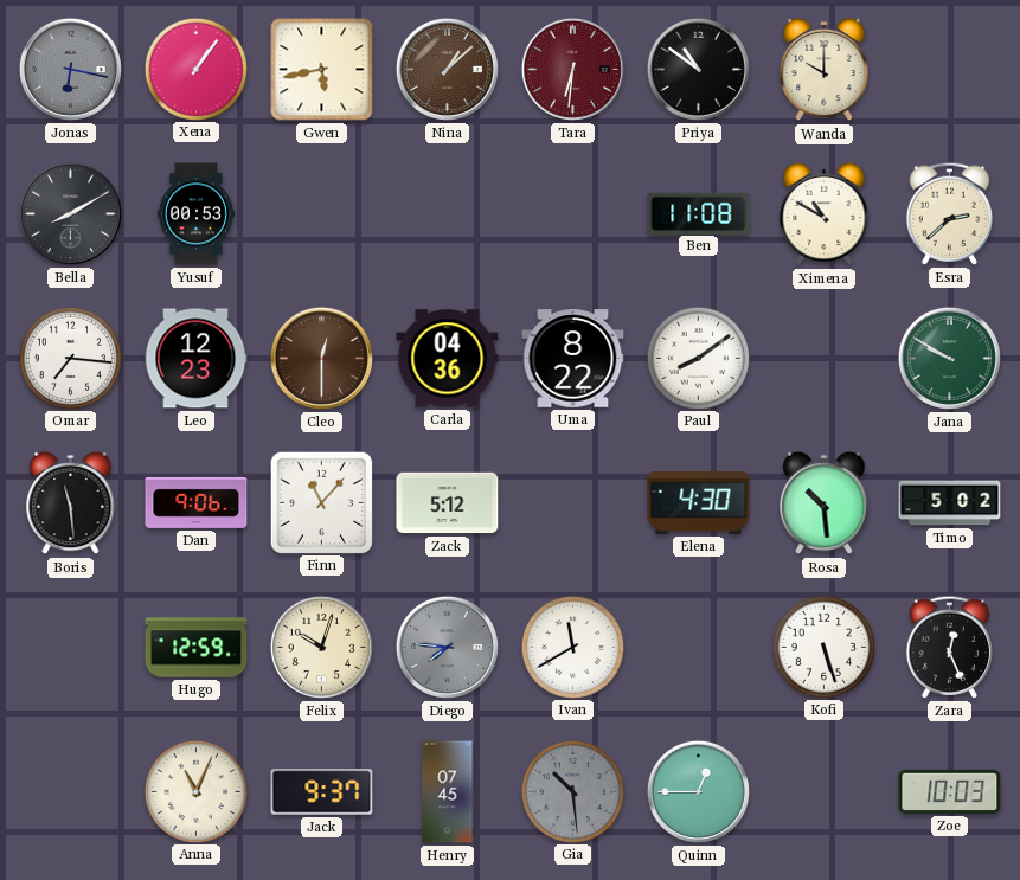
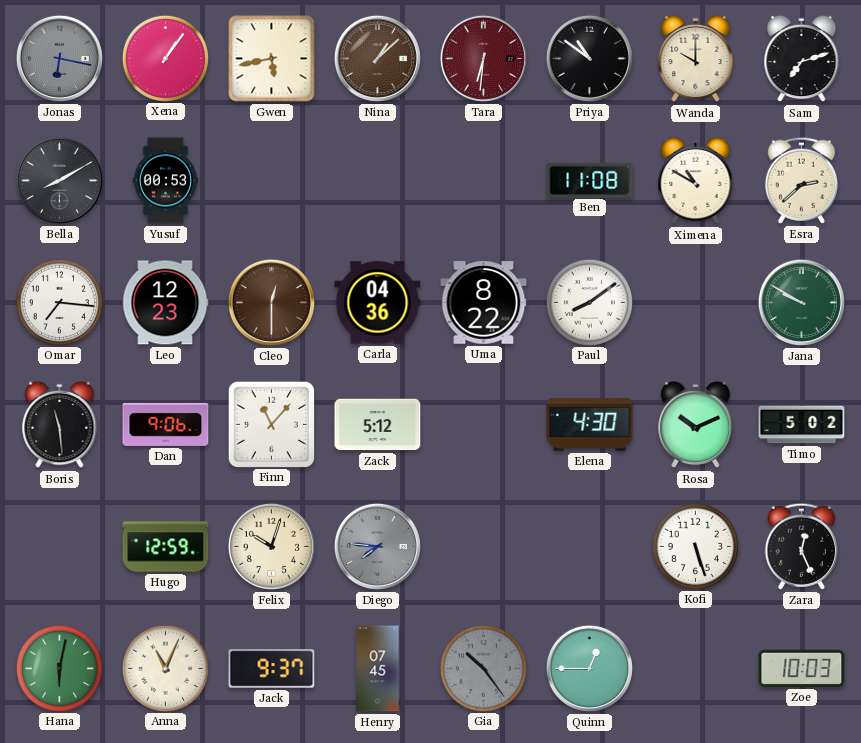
Sam: none -> 7:12
Rosa: 10:29 -> 10:11
Ivan: 11:40 -> none
Hana: none -> 6:02
Gia: 10:29 -> 10:24
